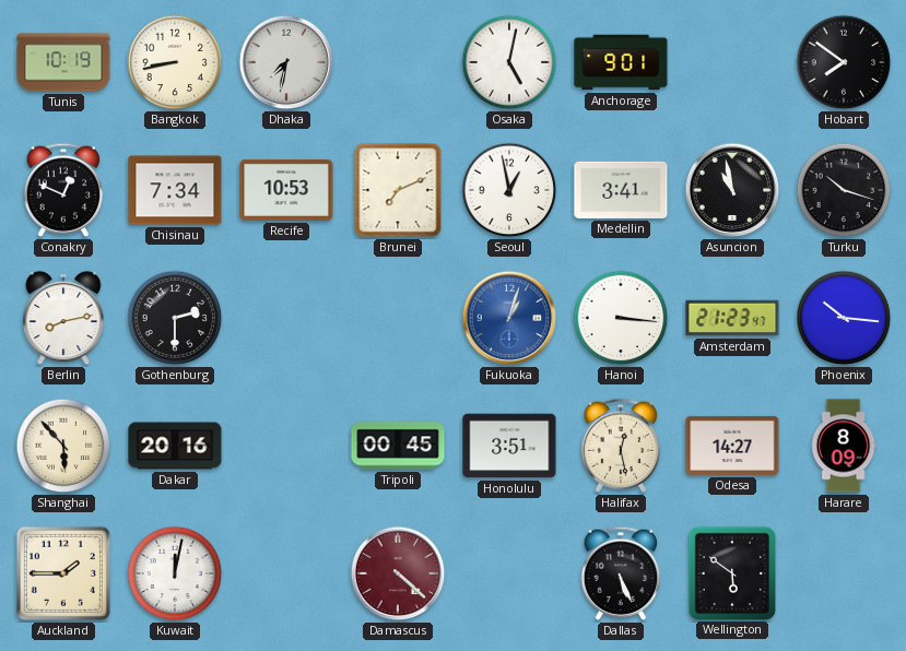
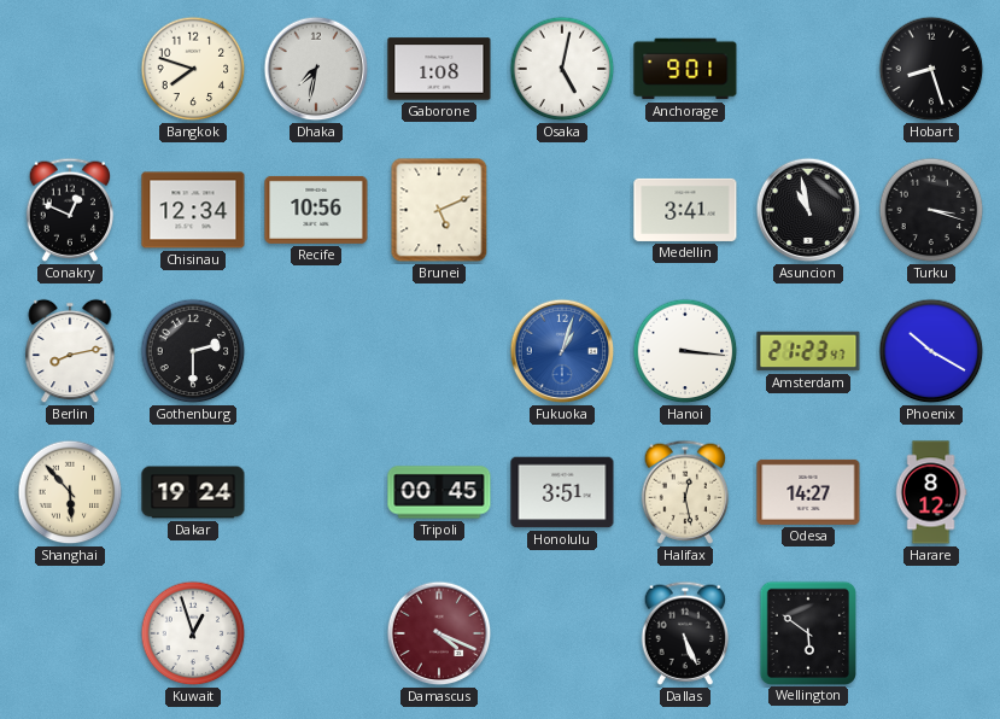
Tunis: 10:19 -> none
Bangkok: 8:43 -> 7:48
Gaborone: none -> 1:08
Hobart: 7:51 -> 8:27
Chisinau: 7:34 -> 12:34
Recife: 10:53 -> 10:56
Brunei: 7:11 -> 5:11
Seoul: 12:58 -> none
Turku: 10:18 -> 3:18
Phoenix: 10:16 -> 10:20
Dakar: 20:16 -> 19:24
Harare: 8:09 -> 8:12
Auckland: 1:45 -> none
Kuwait: 12:02 -> 12:57
Damascus: 4:22 -> 4:19
